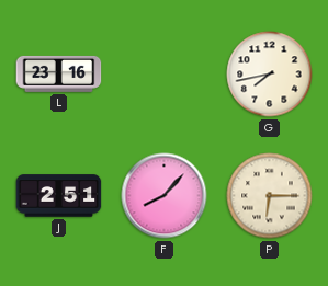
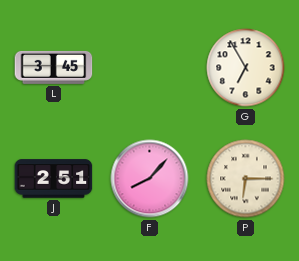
L: 23:16 -> 3:45
G: 7:43 -> 6:55
